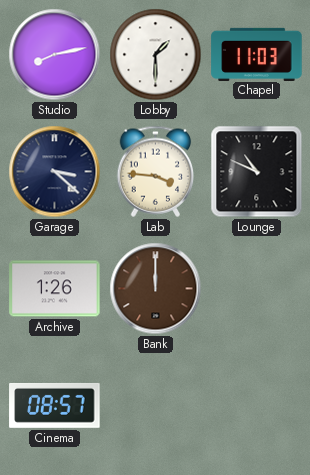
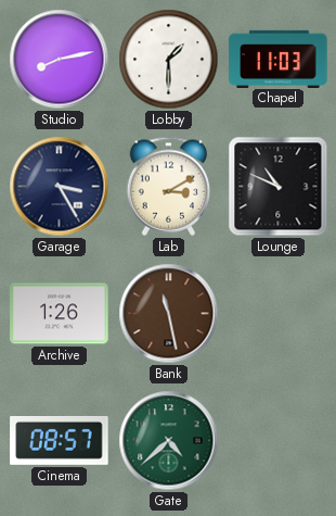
Garage: 3:22 -> 3:25
Lab: 3:46 -> 3:10
Bank: 12:00 -> 11:28
Gate: none -> 4:38
